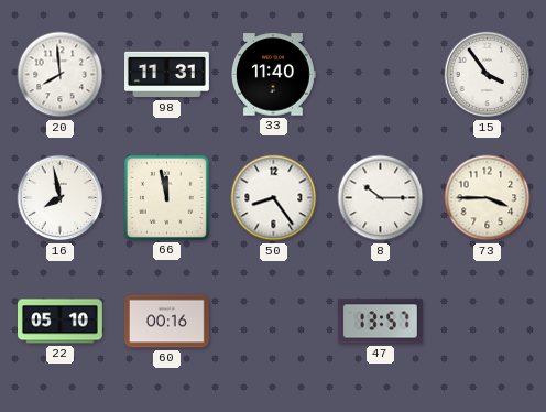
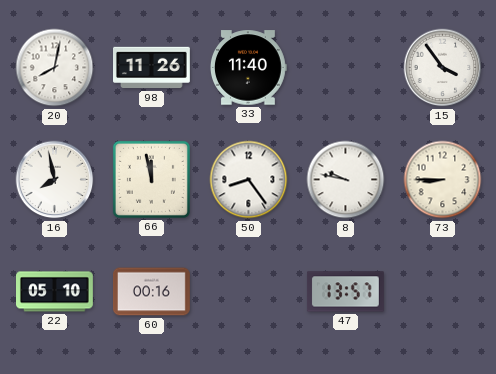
20: 7:59 -> 8:02
98: 11:31 -> 11:26
8: 10:15 -> 9:47
73: 3:45 -> 8:45
